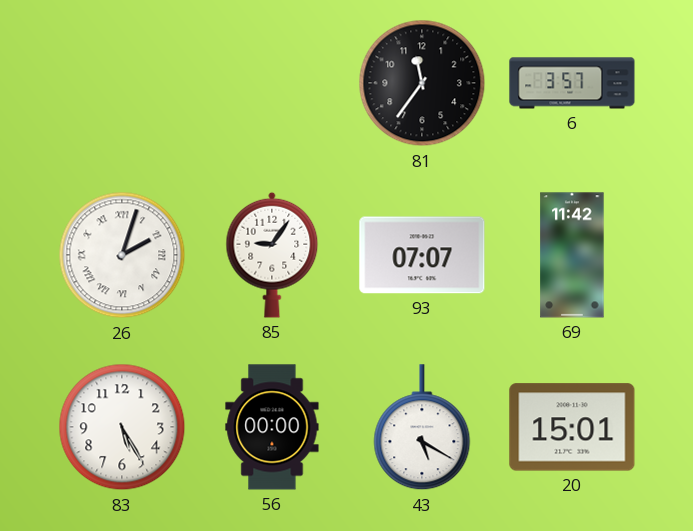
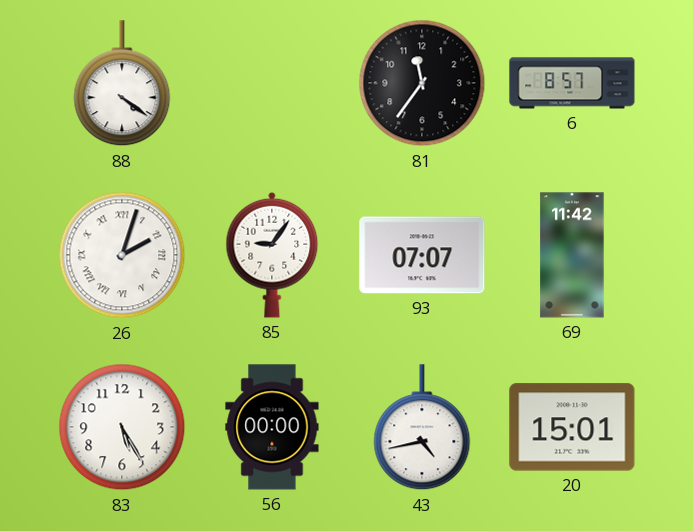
88: none -> 4:21
6: 3:57 -> 8:57
43: 5:20 -> 4:43
